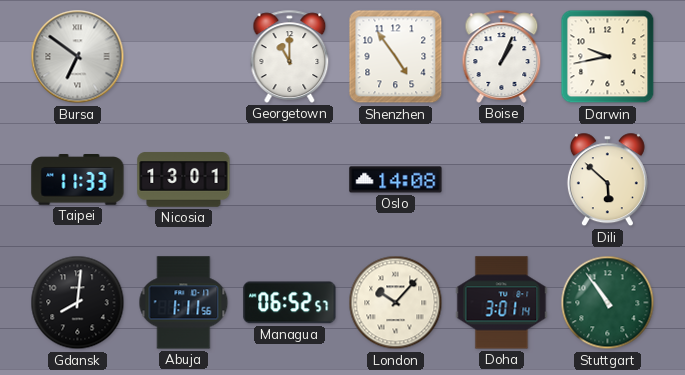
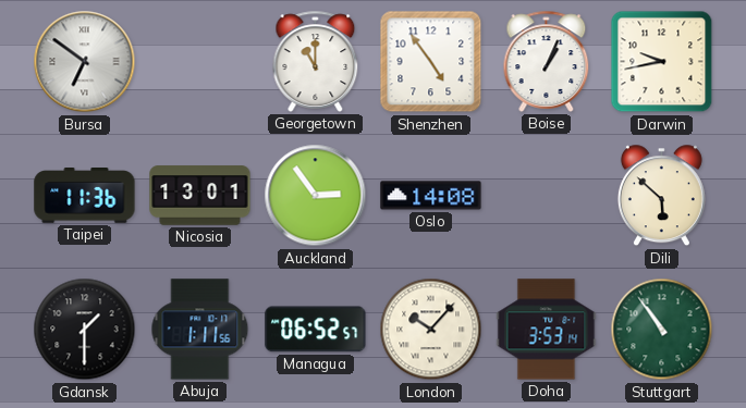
Taipei: 11:33 -> 11:36
Auckland: none -> 2:54
Gdansk: 8:01 -> 1:30
Doha: 3:01 -> 3:53
